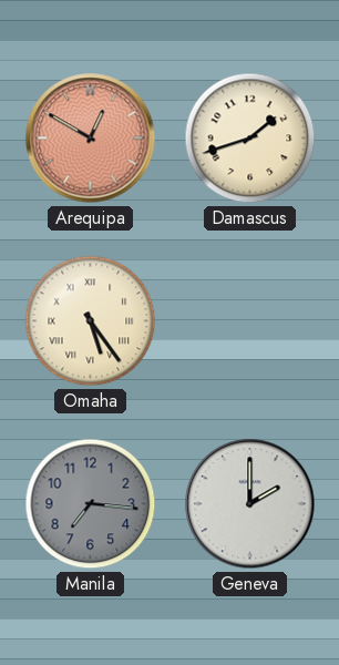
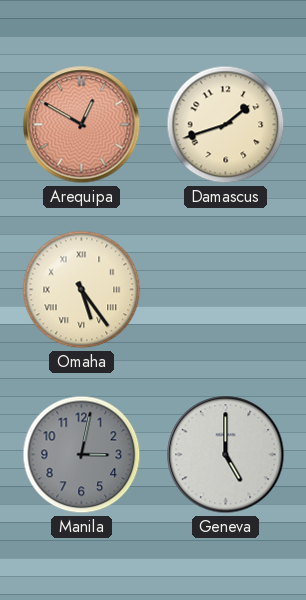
Manila: 7:16 -> 3:02
Geneva: 2:00 -> 5:00
